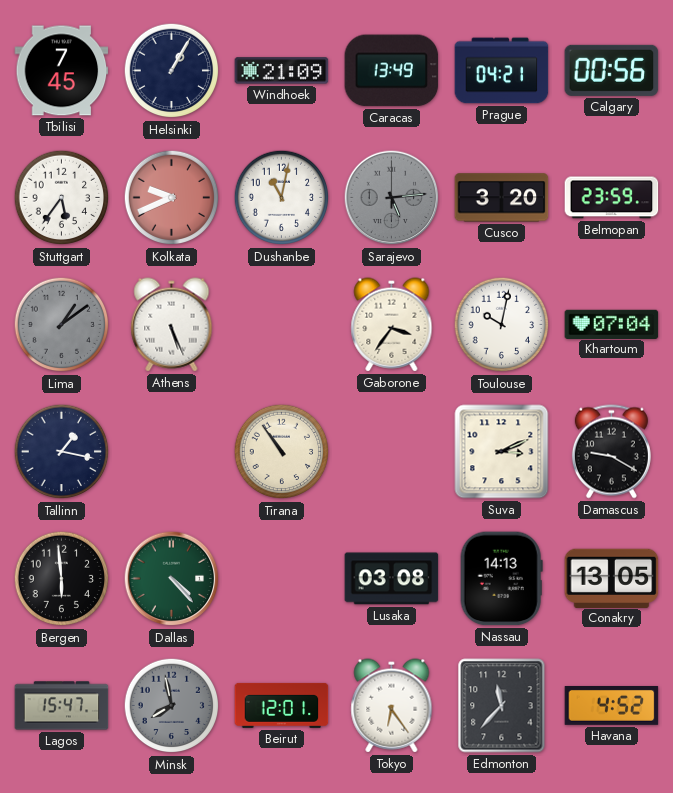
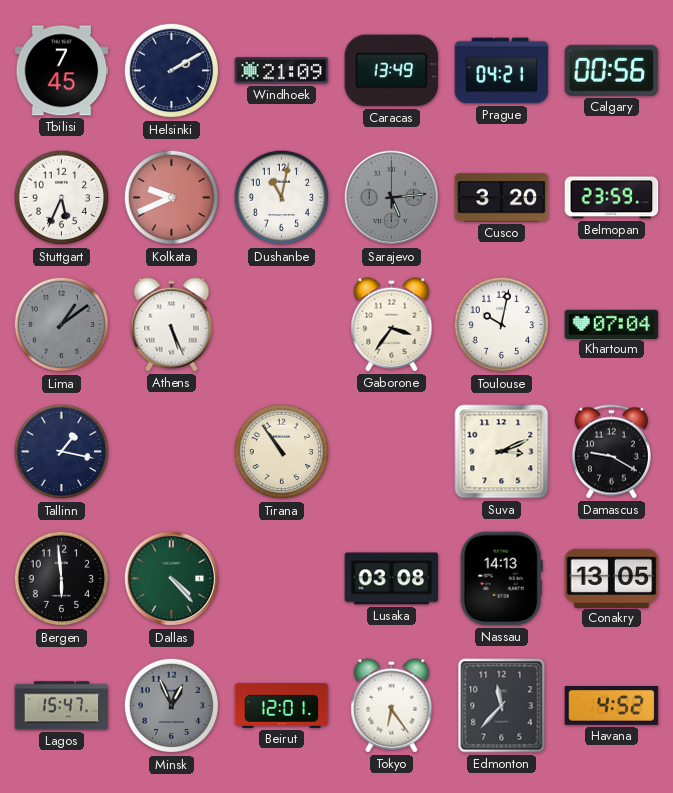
Helsinki: 1:05 -> 2:10
Stuttgart: 5:36 -> 5:34
Minsk: 7:58 -> 12:56
